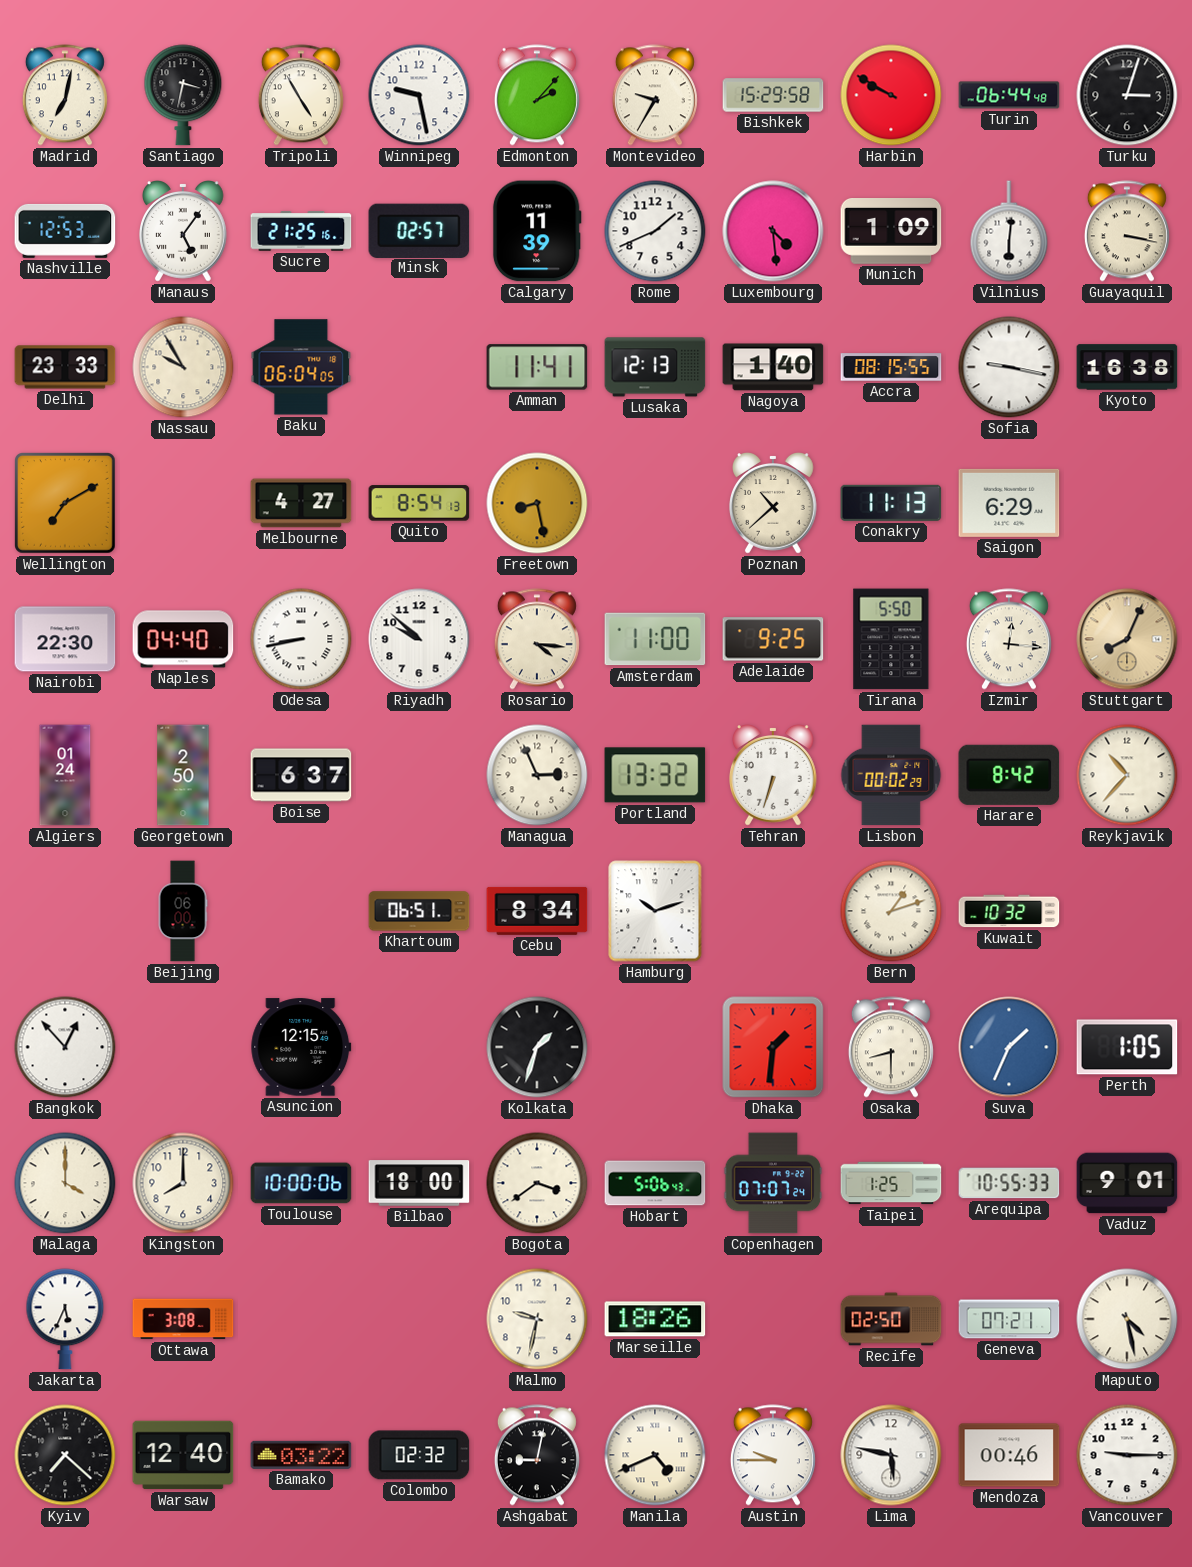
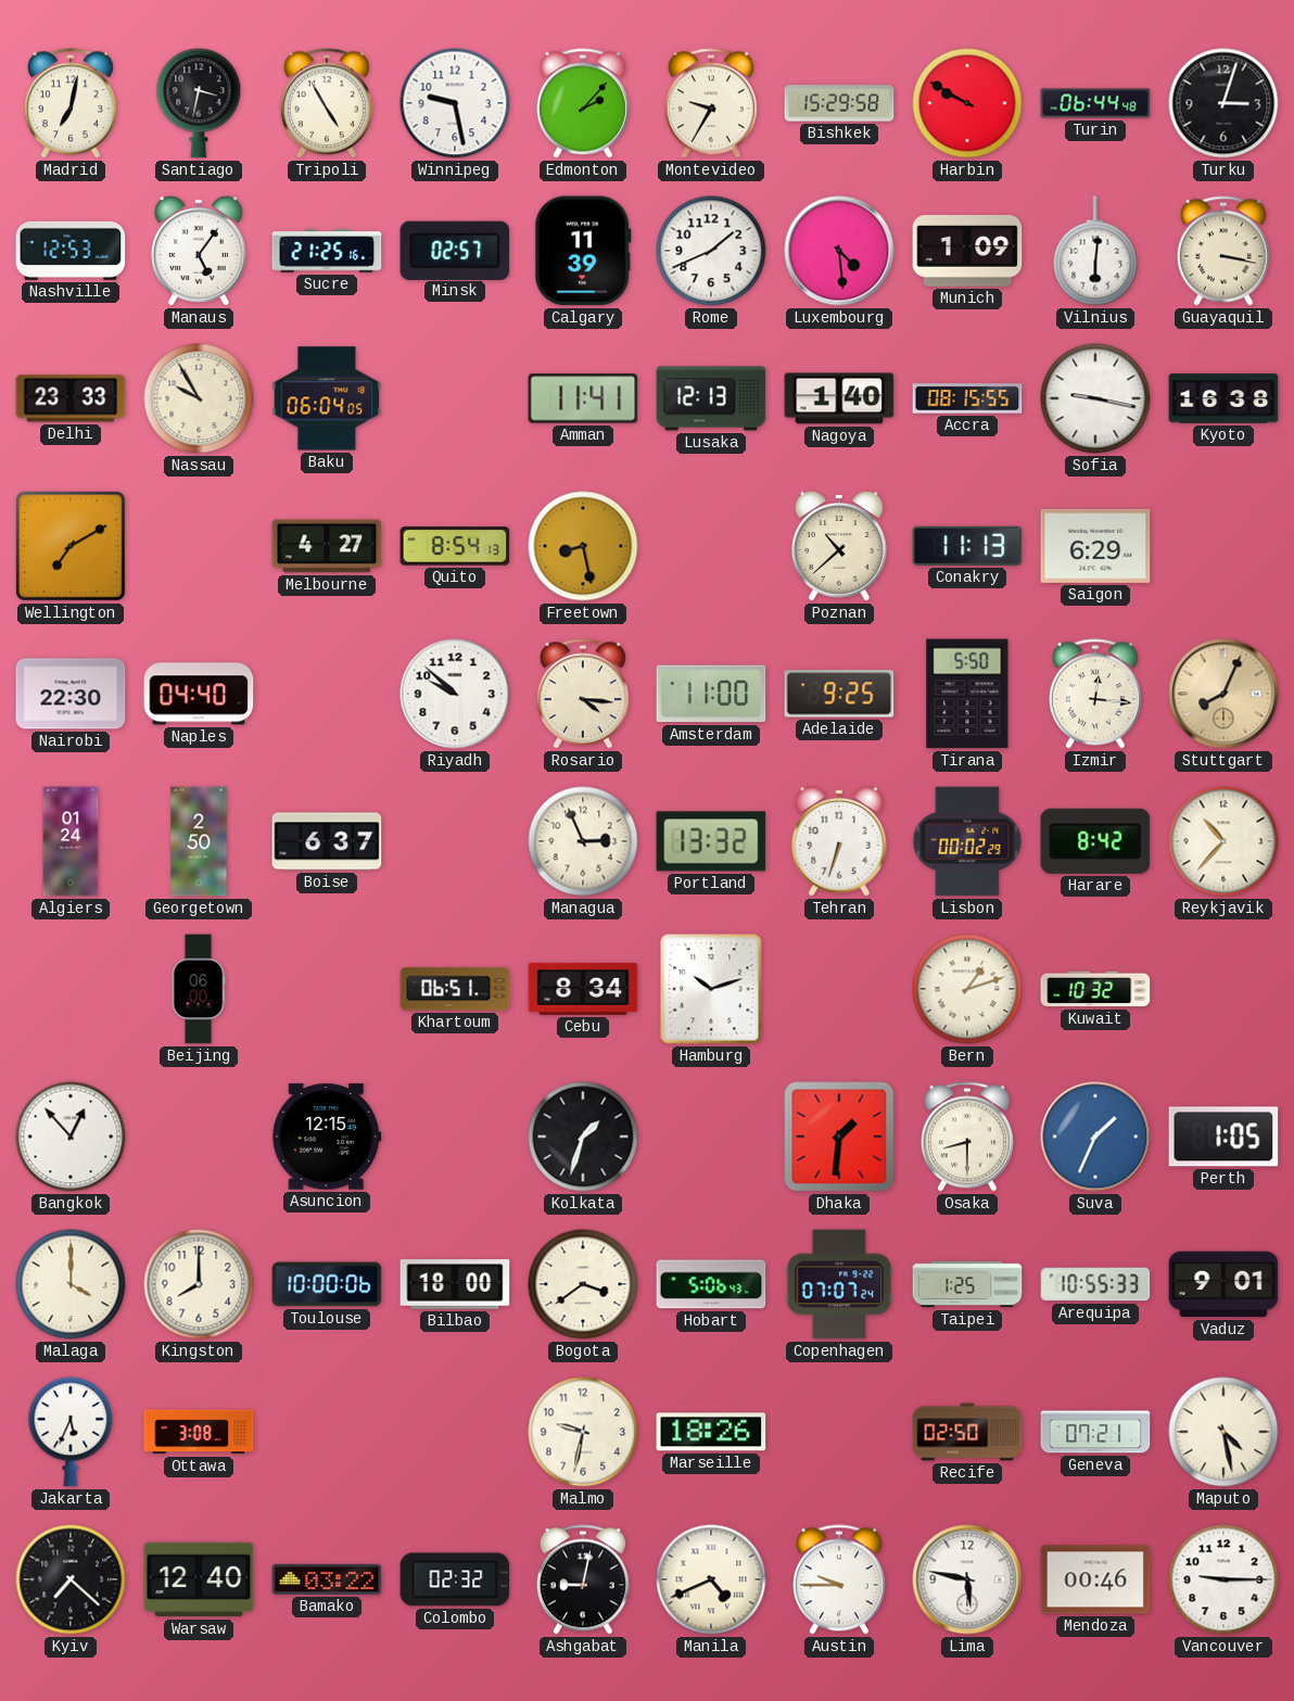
Odesa: 8:43 -> none
